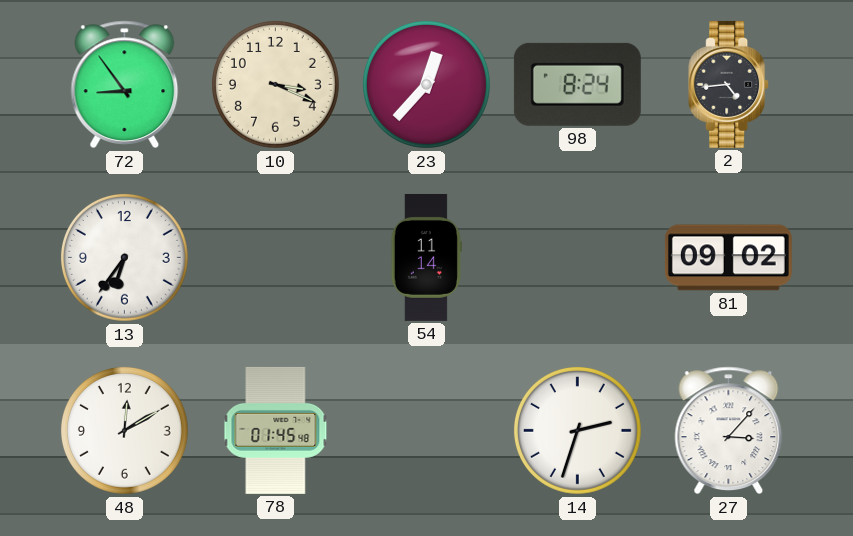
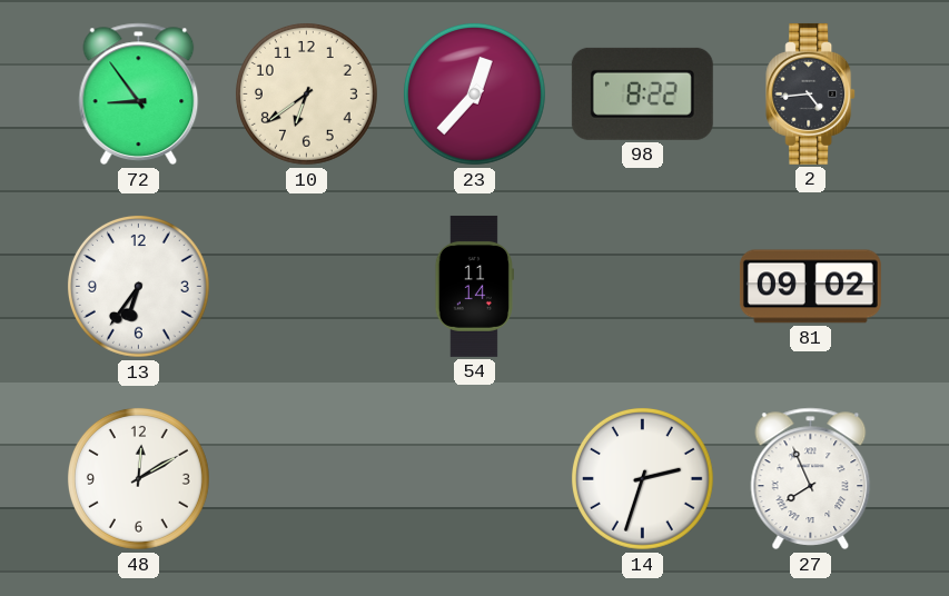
10: 3:19 -> 6:39
98: 8:24 -> 8:22
78: 01:45 -> none
27: 3:07 -> 7:56
